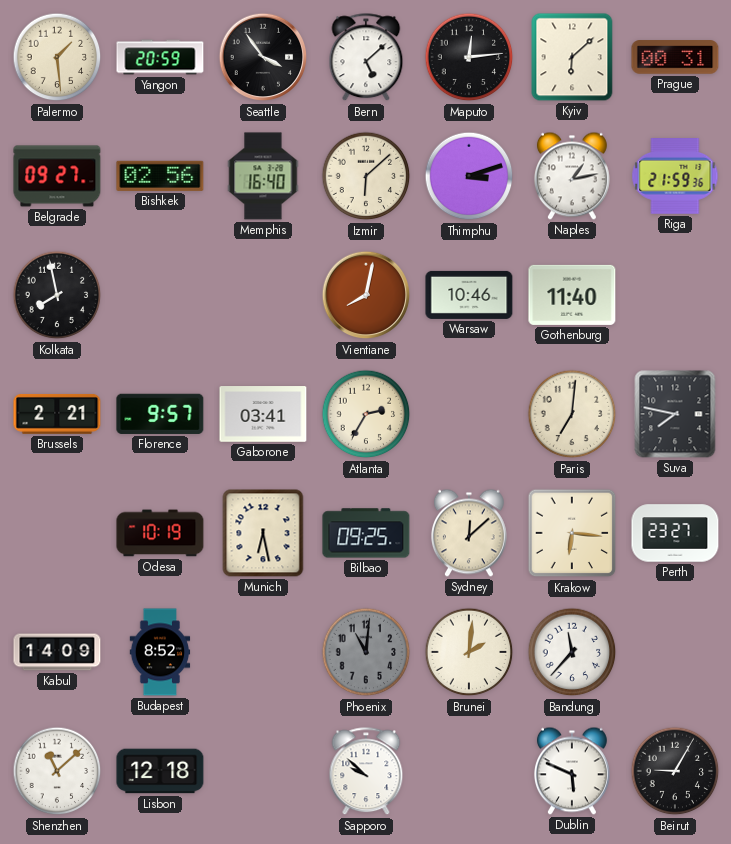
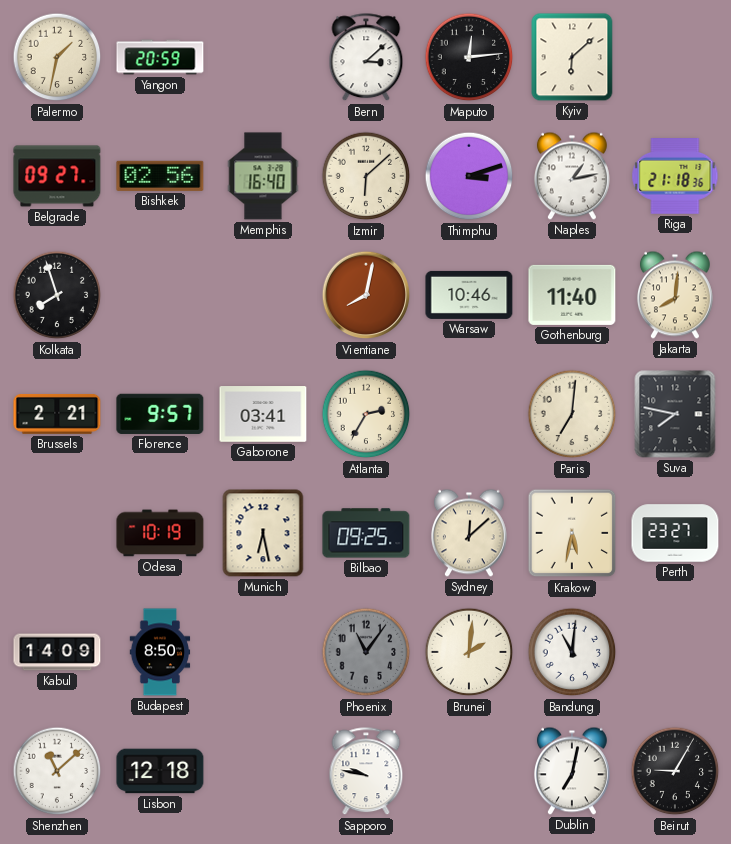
Palermo: 1:29 -> 1:32
Seattle: 3:54 -> none
Bern: 5:08 -> 3:08
Prague: 00:31 -> none
Riga: 21:59 -> 21:18
Kolkata: 7:58 -> 7:57
Jakarta: none -> 8:01
Krakow: 6:16 -> 5:32
Budapest: 8:52 -> 8:50
Phoenix: 11:01 -> 11:06
Bandung: 11:37 -> 11:01
Sapporo: 9:52 -> 9:47
Dublin: 5:49 -> 7:02
